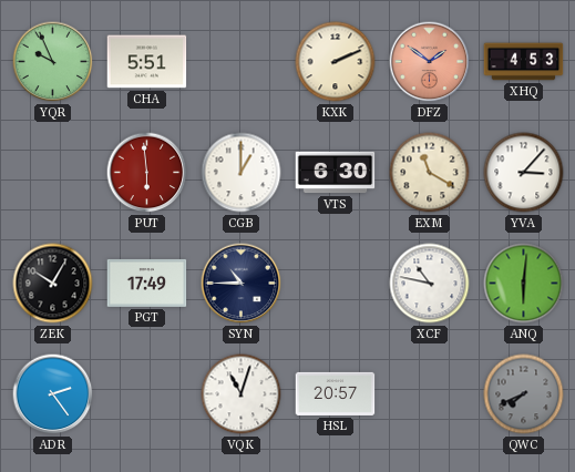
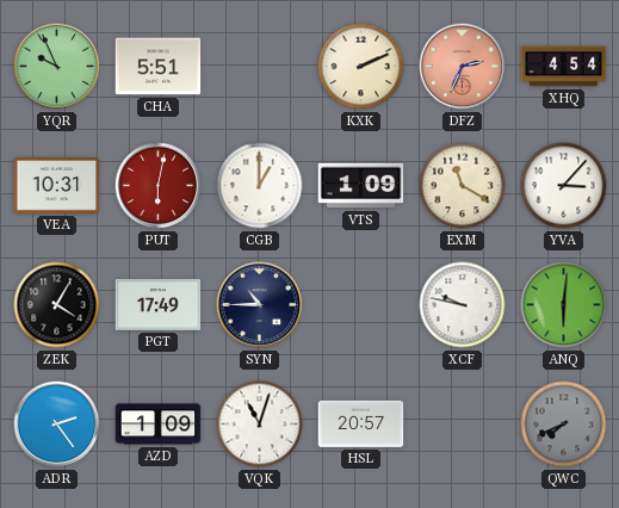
DFZ: 1:51 -> 2:34
XHQ: 4:53 -> 4:54
VEA: none -> 10:31
PUT: 5:59 -> 6:02
VTS: 6:30 -> 1:09
ZEK: 10:05 -> 4:05
XCF: 10:47 -> 9:47
AZD: none -> 1:09
